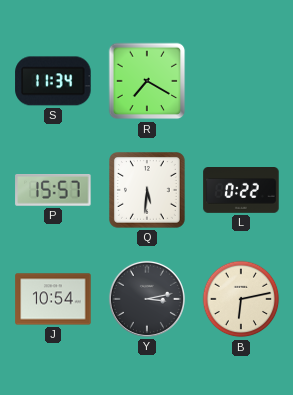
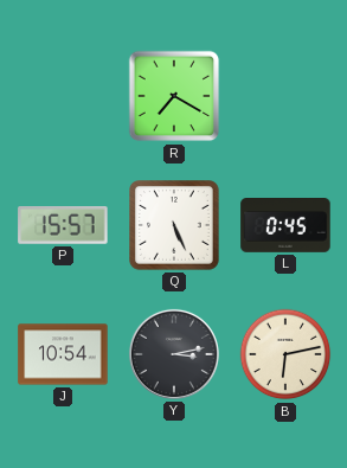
S: 11:34 -> none
Q: 5:31 -> 5:26
L: 0:22 -> 0:45
